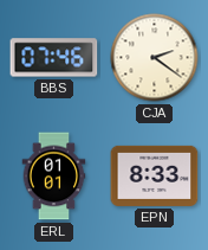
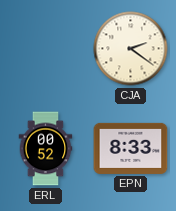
BBS: 07:46 -> none
ERL: 01:01 -> 00:52
